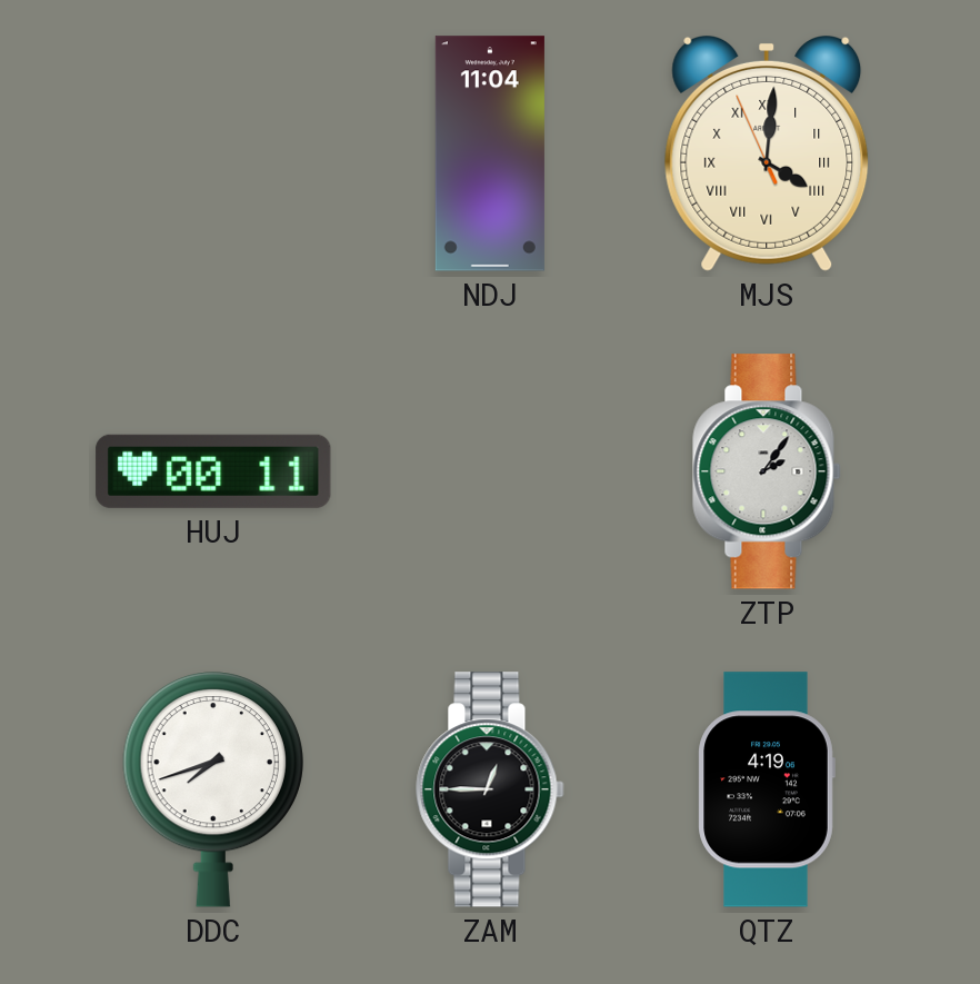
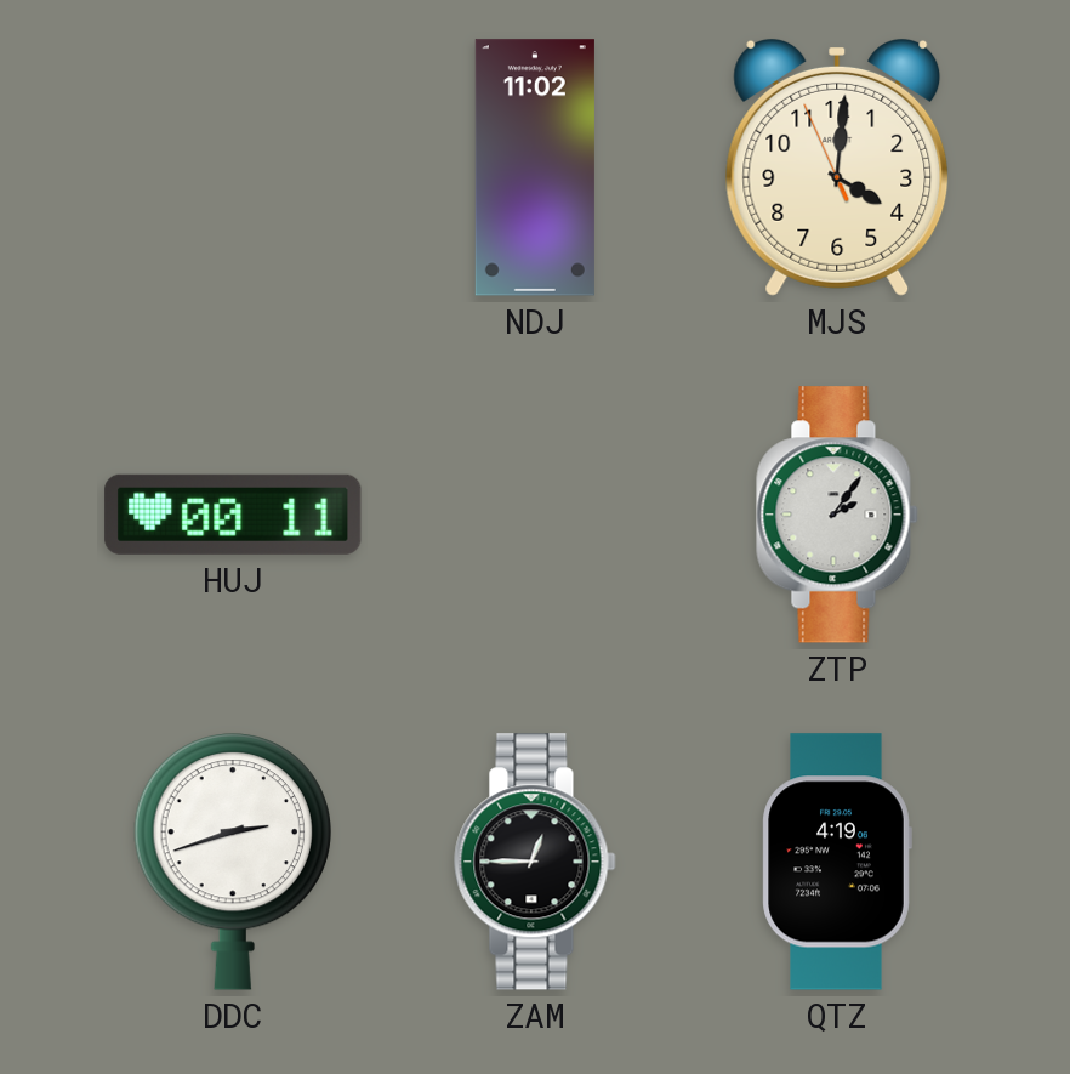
NDJ: 11:04 -> 11:02
MJS numerals: Roman -> Arabic
DDC: 7:42 -> 2:42
